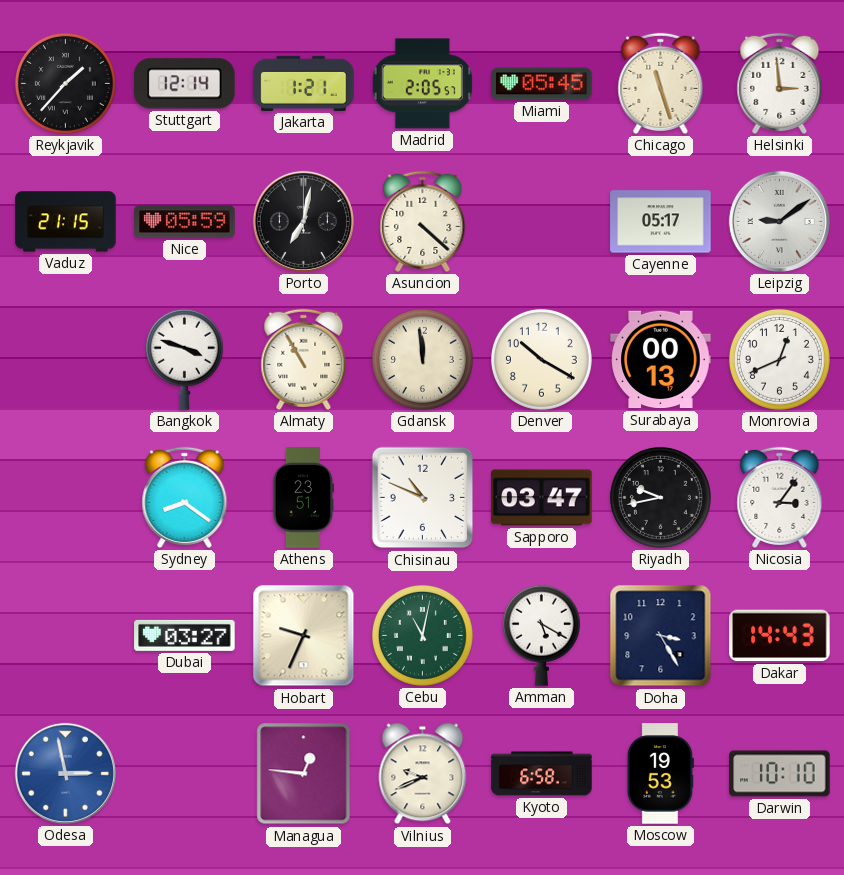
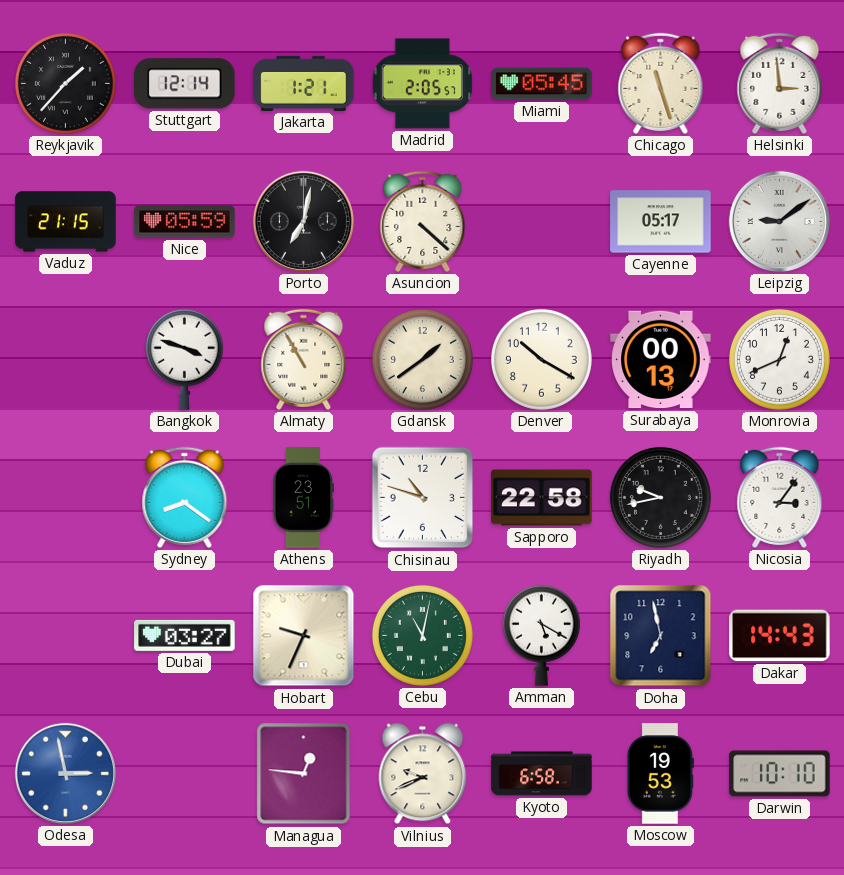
Gdansk: 11:59 -> 1:39
Chisinau: 10:49 -> 10:48
Sapporo: 03:47 -> 22:58
Doha: 3:25 -> 6:58
